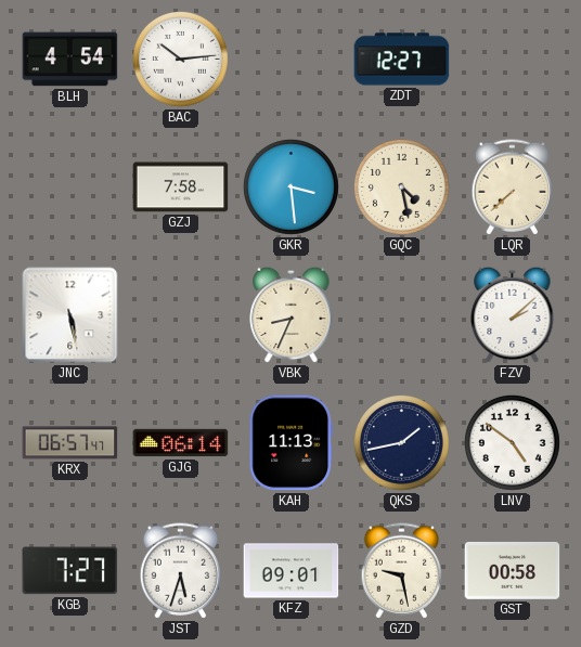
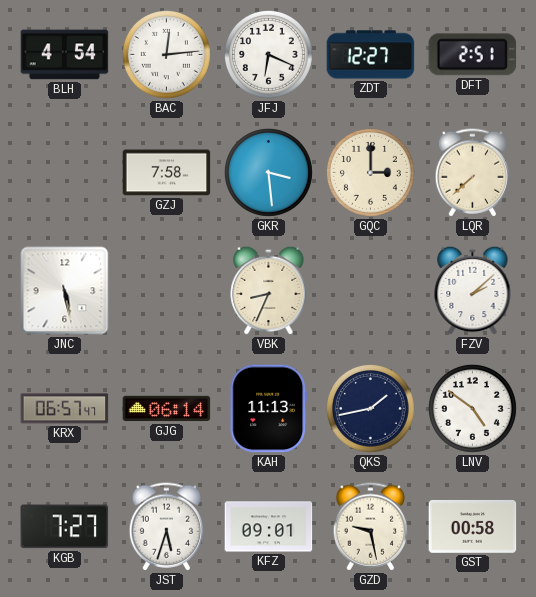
BAC: 10:14 -> 12:14
JFJ: none -> 6:19
DFT: none -> 2:51
GQC: 4:28 -> 3:00
